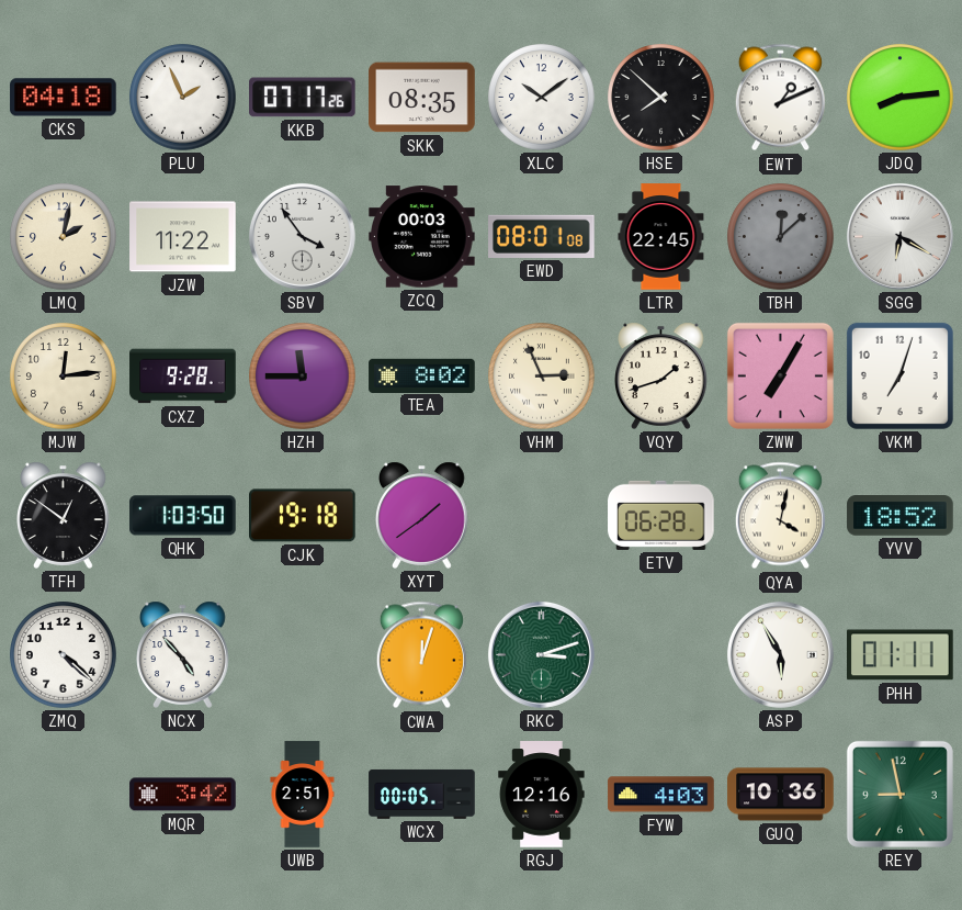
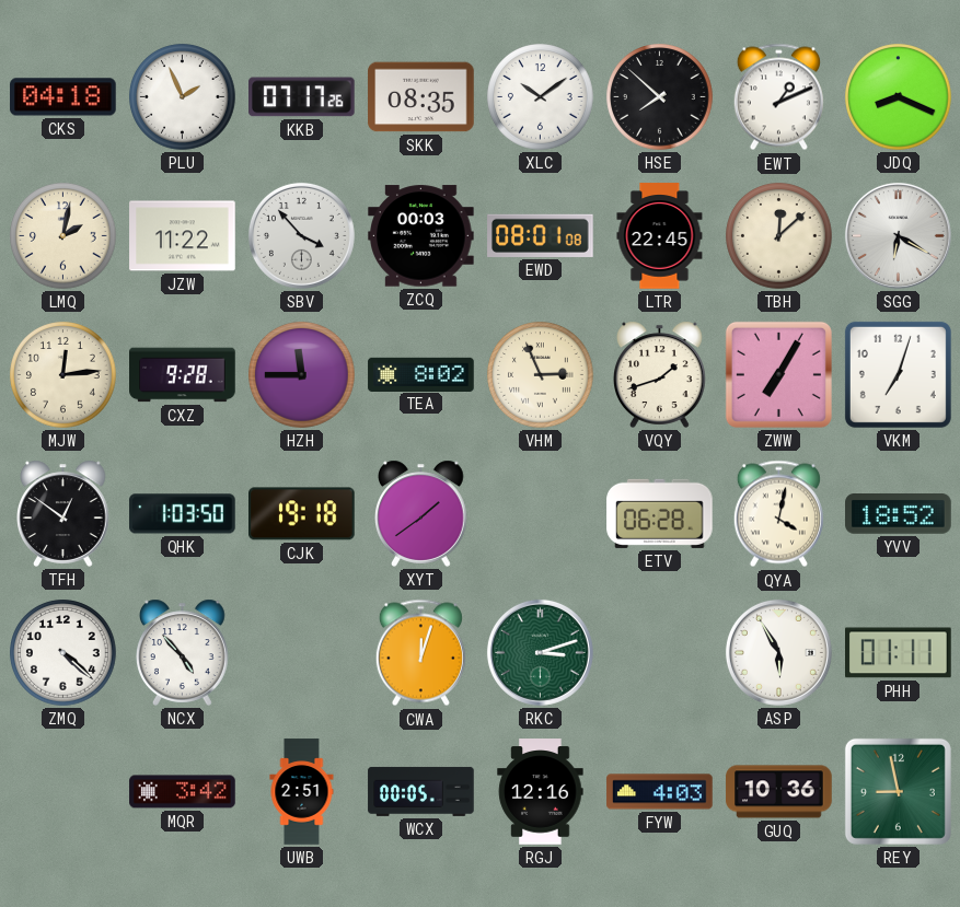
JDQ: 8:14 -> 8:19
SBV: 3:54 -> 3:53
TBH dial: grey -> cream
